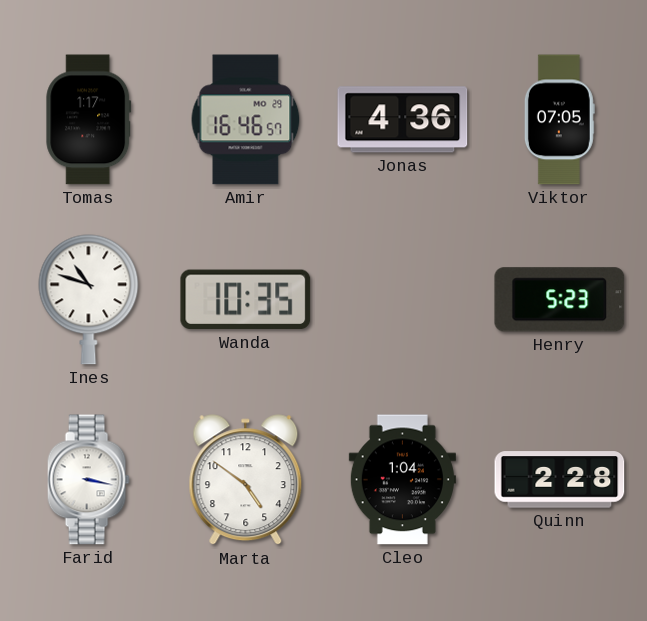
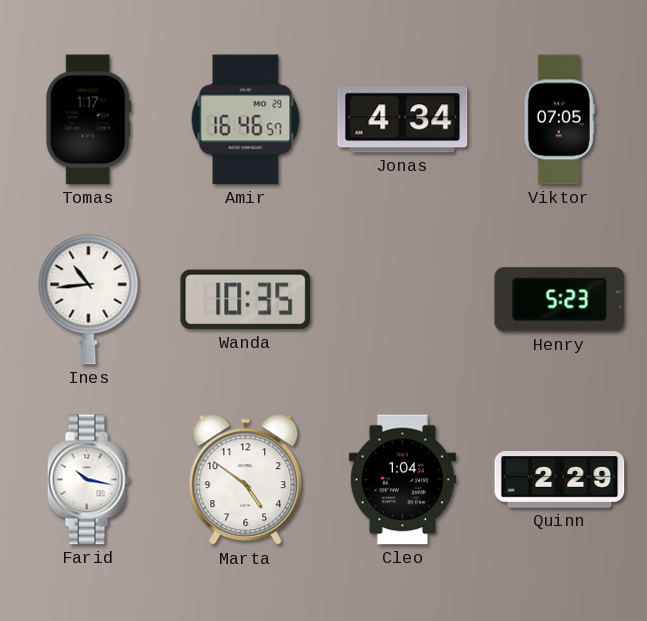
Jonas: 4:36 -> 4:34
Ines: 10:48 -> 10:44
Farid: 3:17 -> 10:17
Quinn: 2:28 -> 2:29
